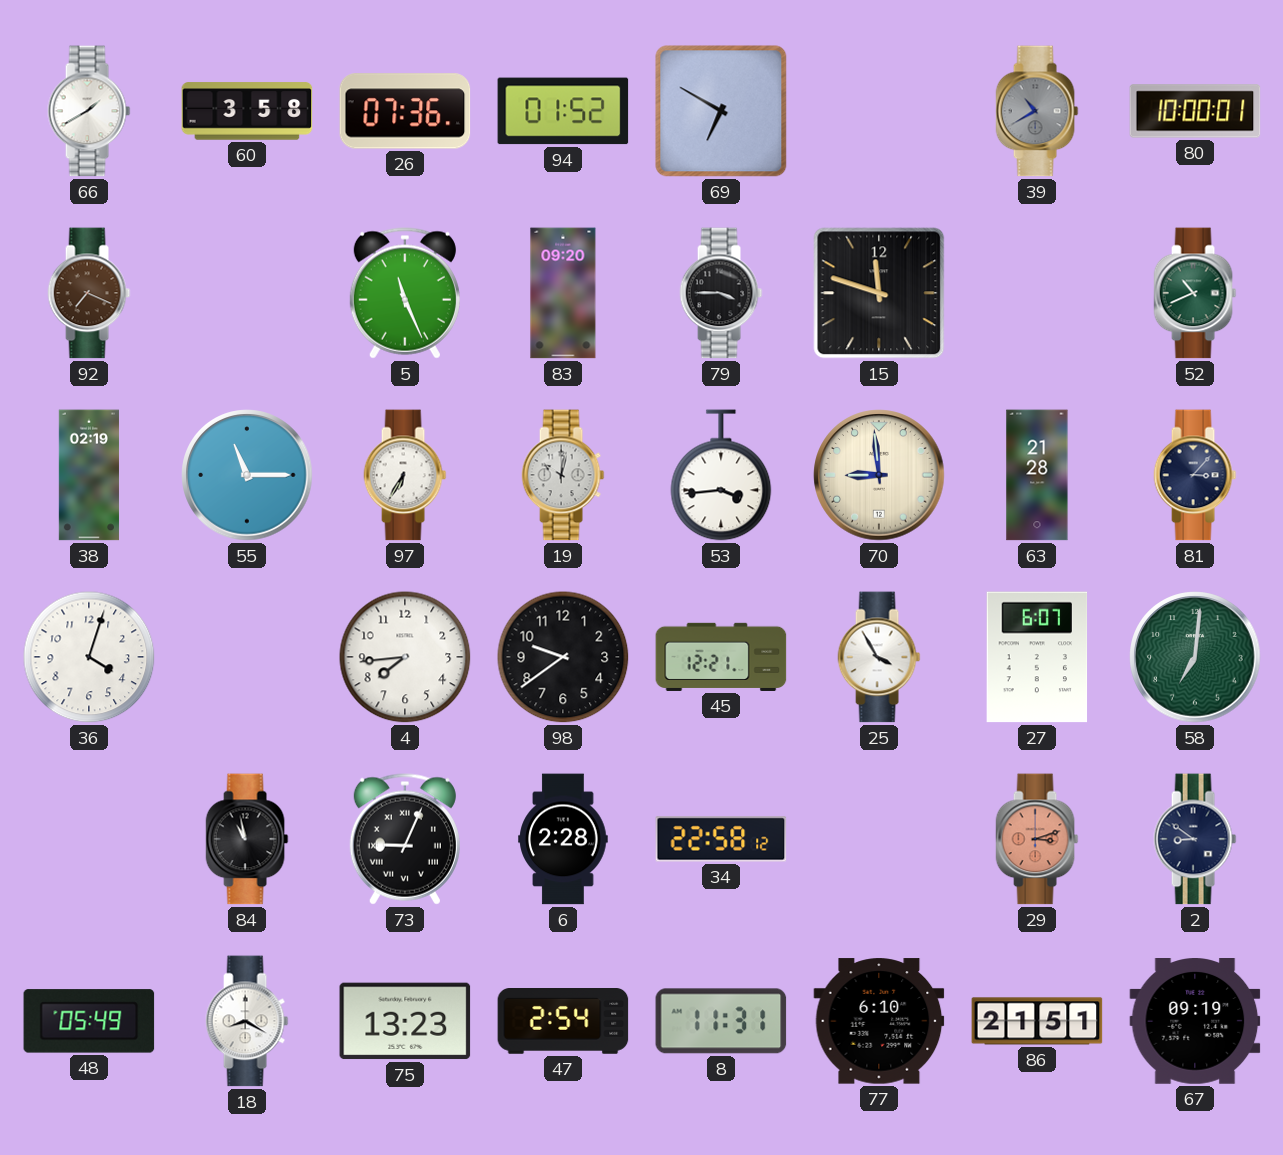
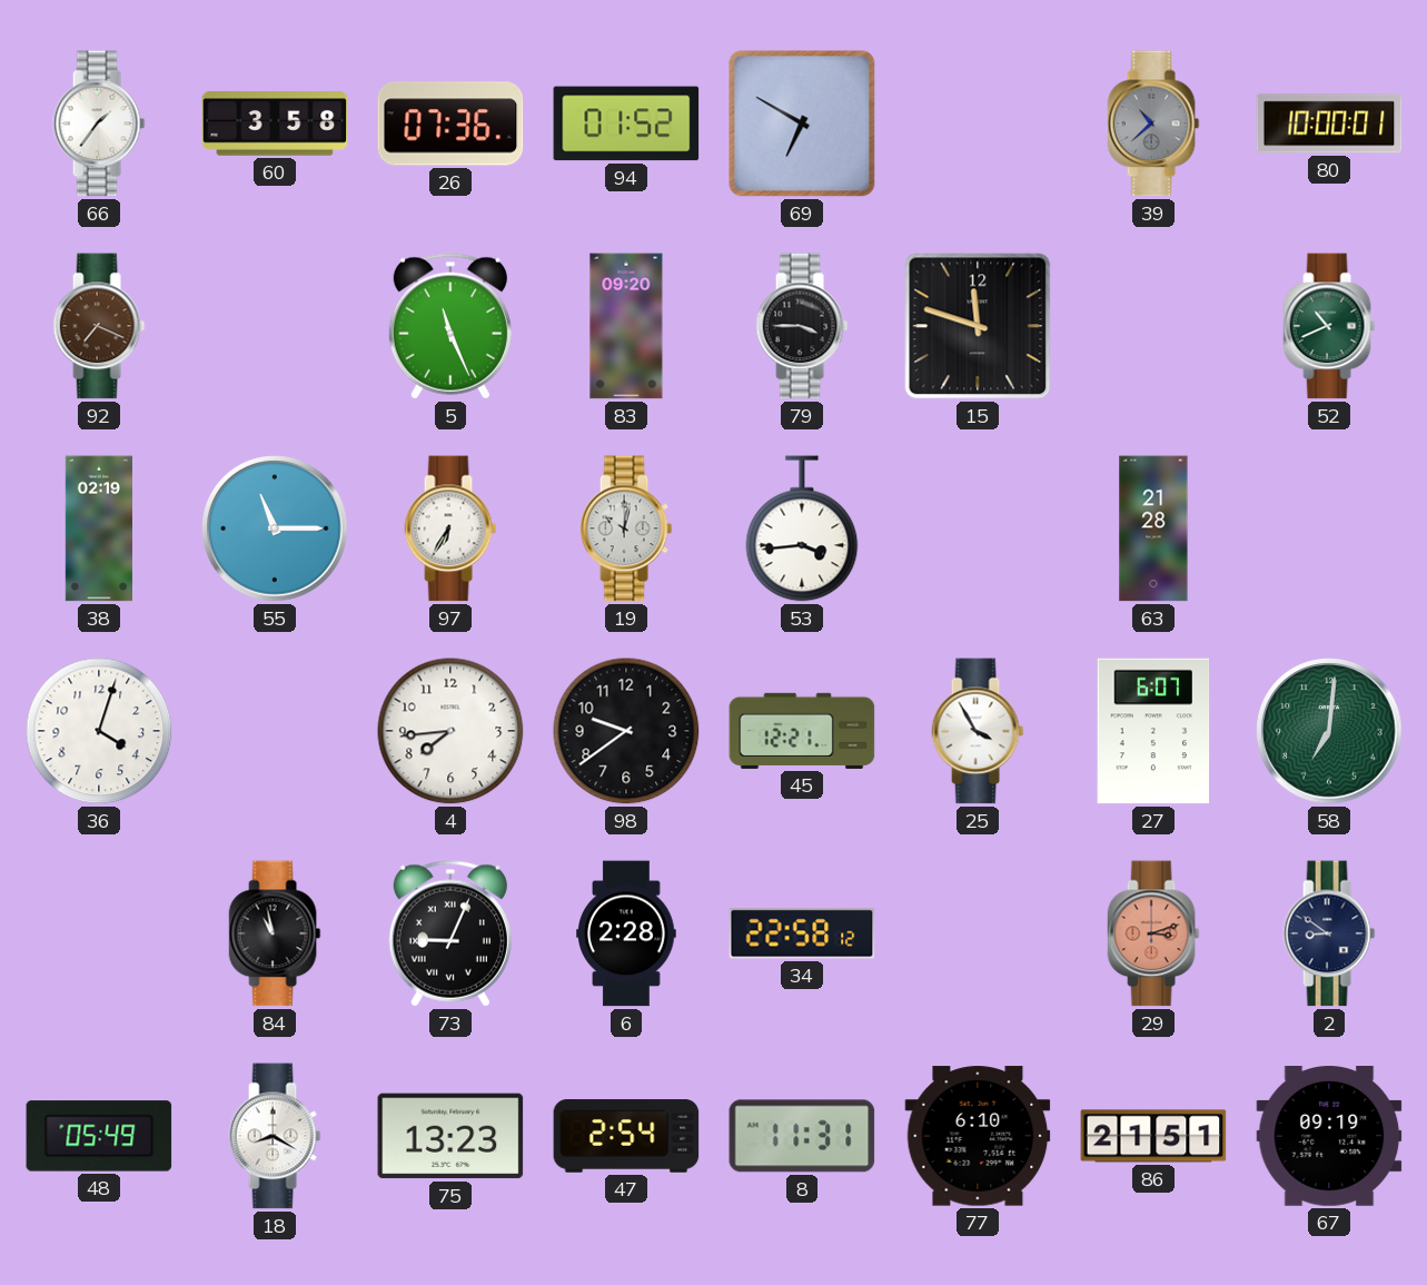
66: 1:40 -> 1:36
39: 10:40 -> 10:38
70: 8:59 -> none
81: 3:07 -> none
